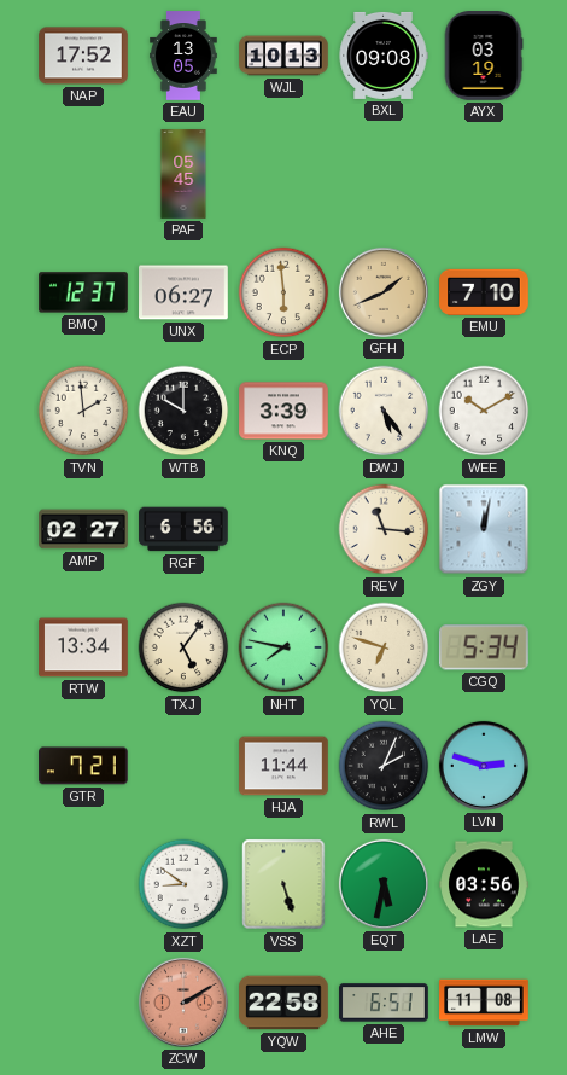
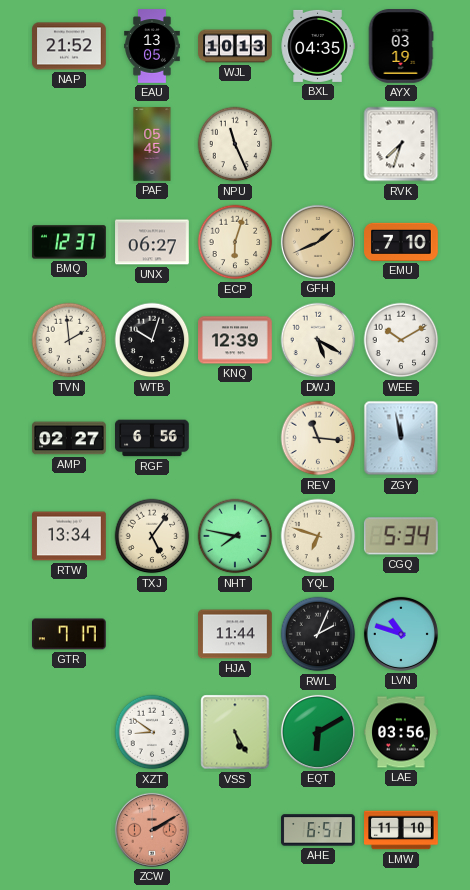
NAP: 17:52 -> 21:52
BXL: 09:08 -> 04:35
NPU: none -> 11:26
RVK: none -> 7:33
ECP: 5:59 -> 6:03
WTB: 10:00 -> 10:03
KNQ: 3:39 -> 12:39
DWJ: 5:24 -> 5:20
ZGY: 12:02 -> 11:58
GTR: 7:21 -> 7:17
LVN: 2:48 -> 10:48
VSS: 5:27 -> 5:25
EQT: 5:32 -> 6:10
YQW: 22:58 -> none
LMW: 11:08 -> 11:10
